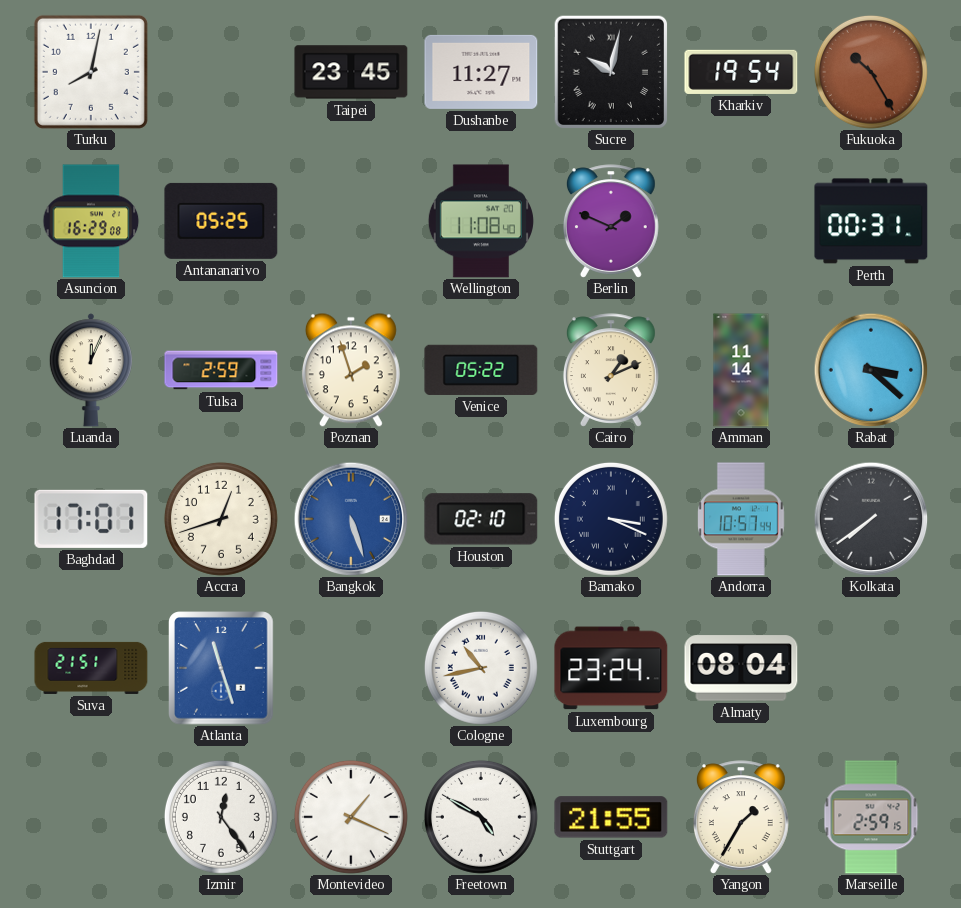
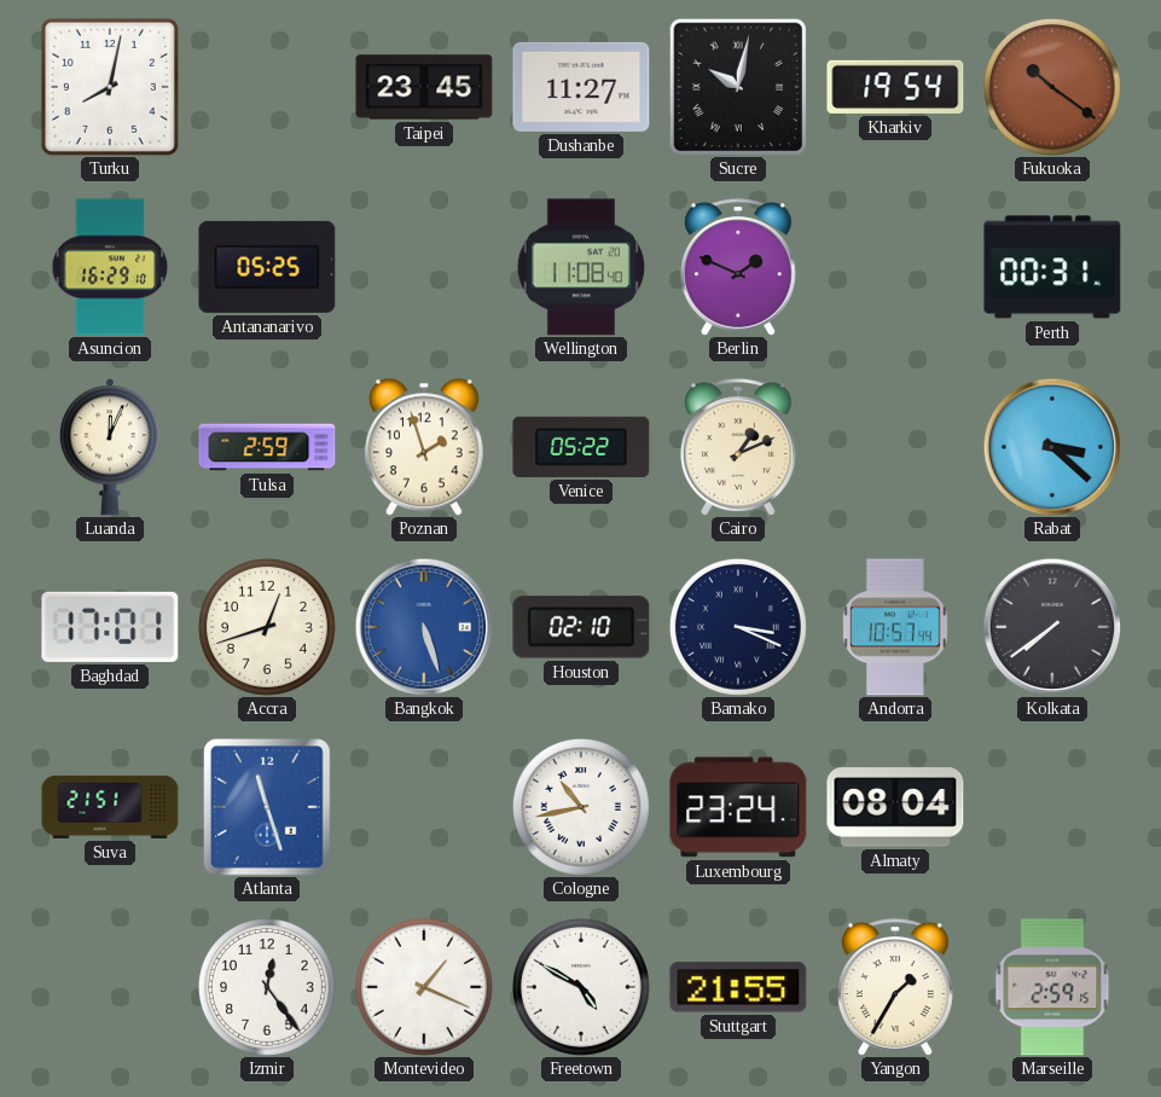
Fukuoka: 10:25 -> 10:21
Asuncion: 16:29:08 -> 16:29:10
Amman: 11:14 -> none
